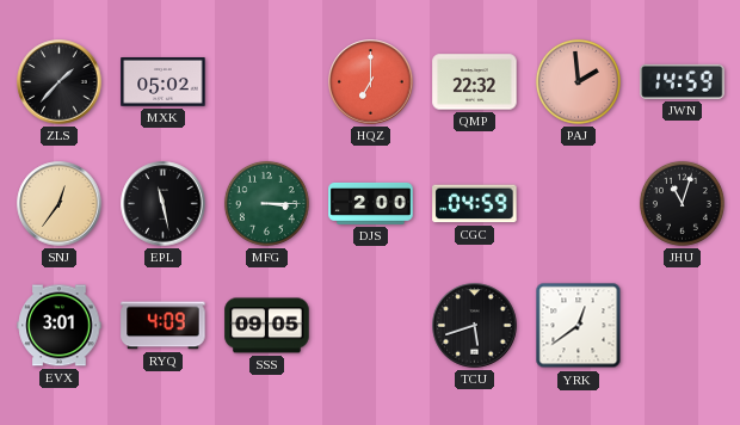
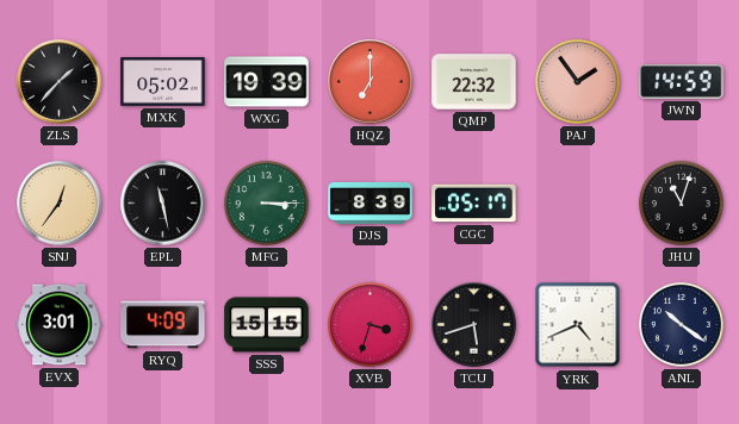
WXG: none -> 19:39
PAJ: 1:59 -> 1:54
DJS: 2:00 -> 8:39
CGC: 04:59 -> 05:17
SSS: 09:05 -> 15:15
XVB: none -> 3:33
YRK: 12:39 -> 4:41
ANL: none -> 10:21
